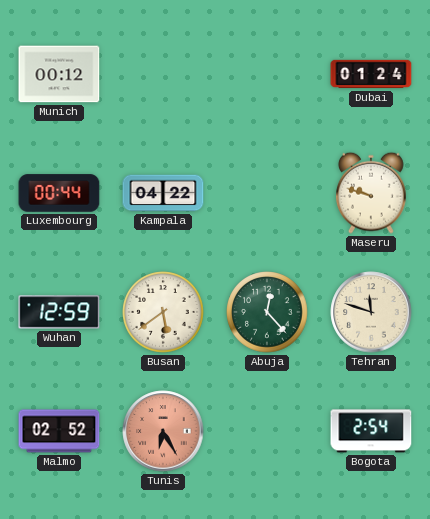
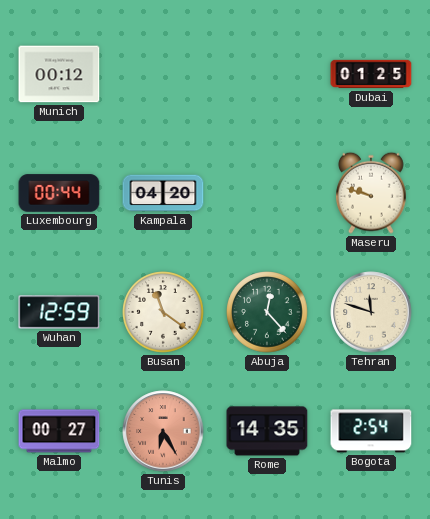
Dubai: 01:24 -> 01:25
Kampala: 04:22 -> 04:20
Busan: 5:39 -> 11:21
Malmo: 02:52 -> 00:27
Rome: none -> 14:35
